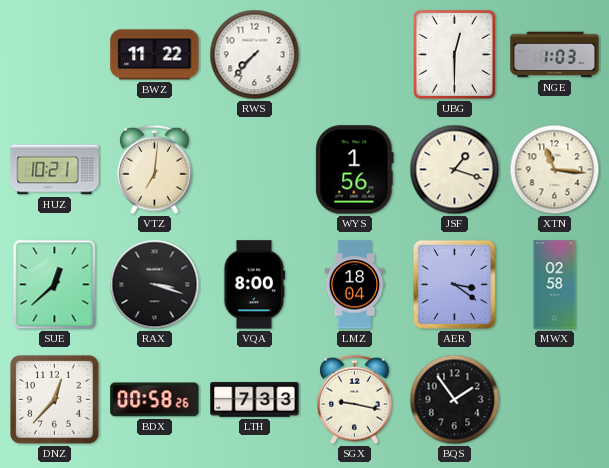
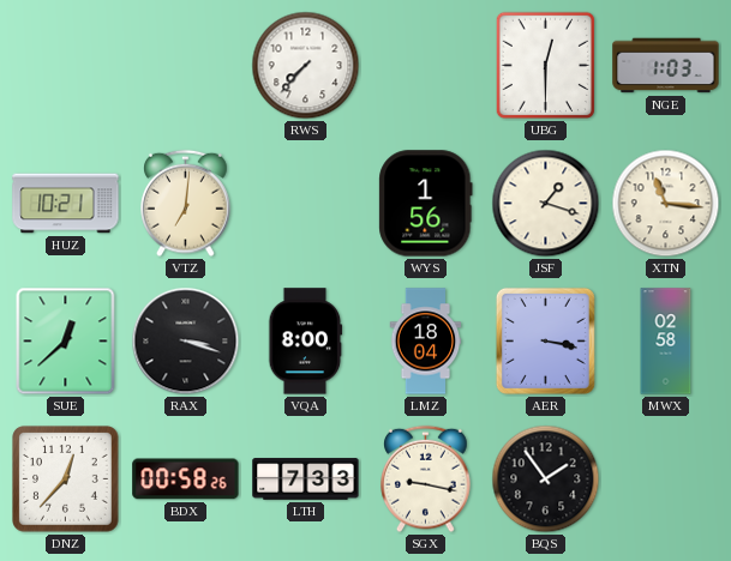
BWZ: 11:22 -> none
AER: 3:21 -> 3:17
